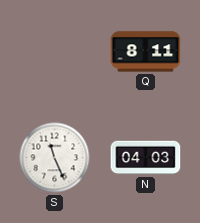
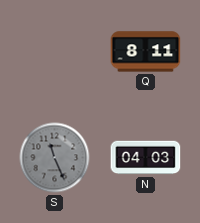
S dial: white -> grey
